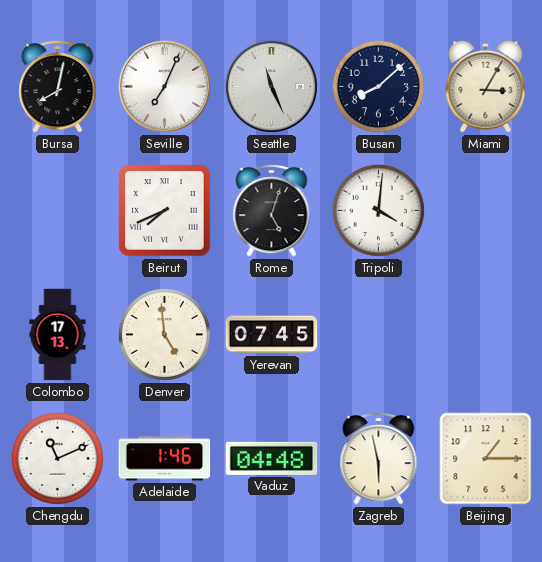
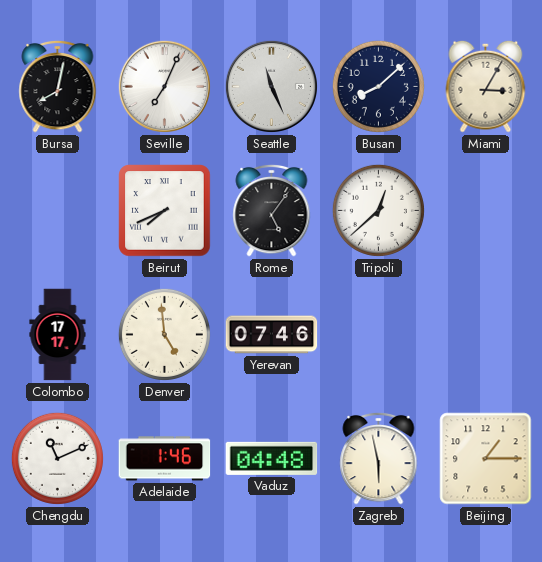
Rome: 5:03 -> 5:06
Tripoli: 4:01 -> 12:38
Colombo: 17:13 -> 17:17
Yerevan: 07:45 -> 07:46
